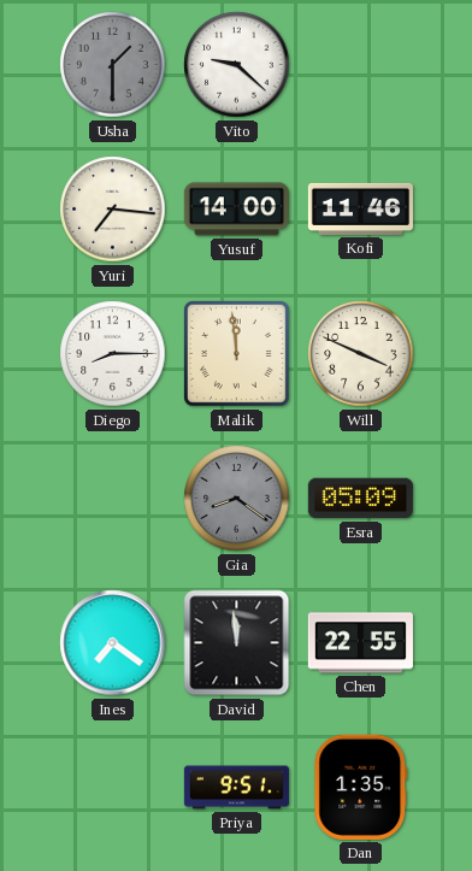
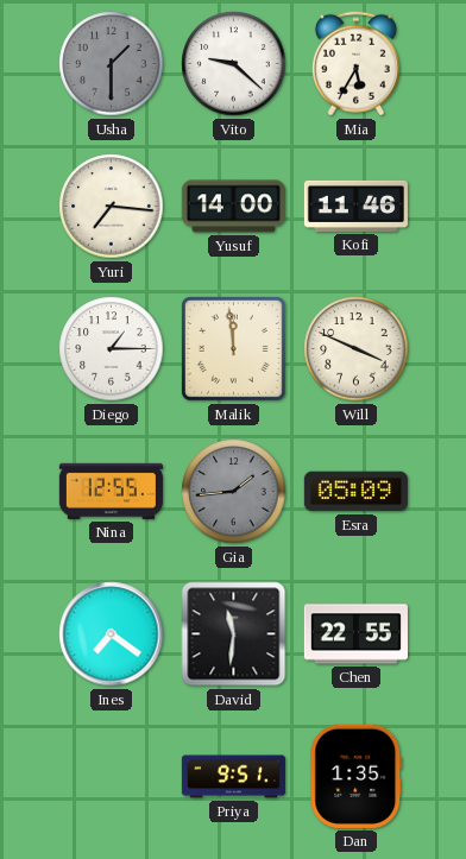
Mia: none -> 5:35
Diego: 8:15 -> 1:15
Nina: none -> 12:55
Gia: 8:21 -> 1:44
David: 11:59 -> 11:31
